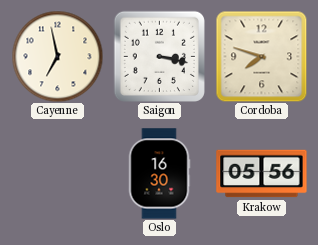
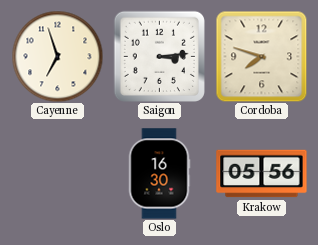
Cayenne: 6:58 -> 6:57
Saigon: 3:17 -> 3:14
